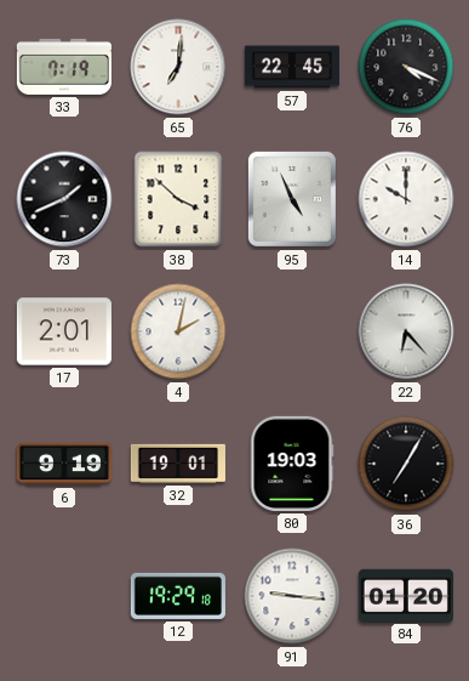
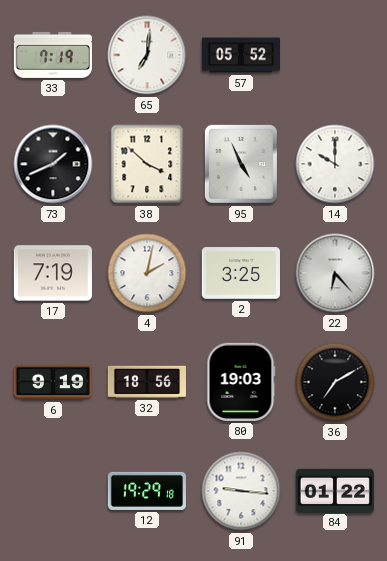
57: 22:45 -> 05:52
76: 4:19 -> none
17: 2:01 -> 7:19
2: none -> 3:25
32: 19:01 -> 18:56
36: 7:05 -> 7:10
84: 01:20 -> 01:22
